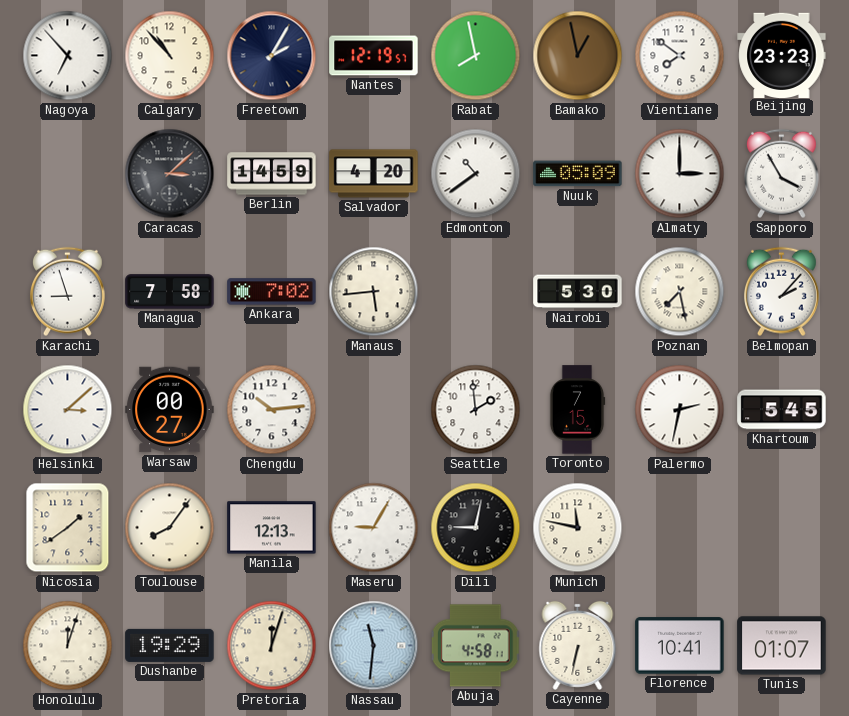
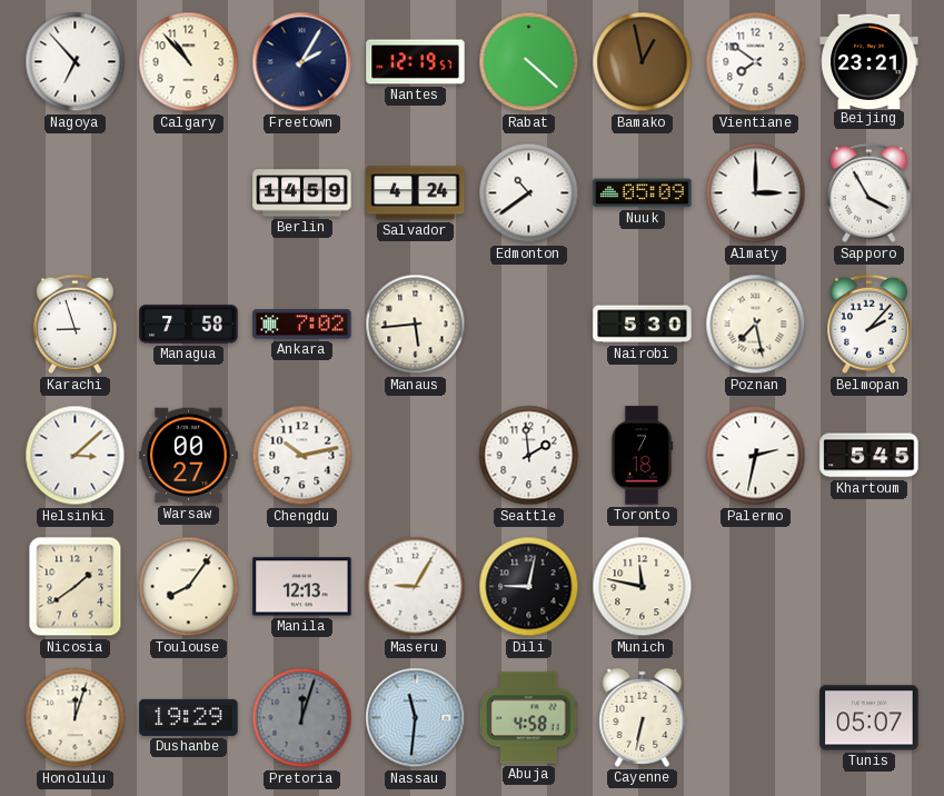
Rabat: 7:58 -> 4:22
Beijing: 23:23 -> 23:21
Caracas: 3:08 -> none
Salvador: 4:20 -> 4:24
Chengdu: 10:14 -> 10:13
Toronto: 7:15 -> 7:18
Pretoria dial: cream -> grey
Florence: 10:41 -> none
Tunis: 01:07 -> 05:07
